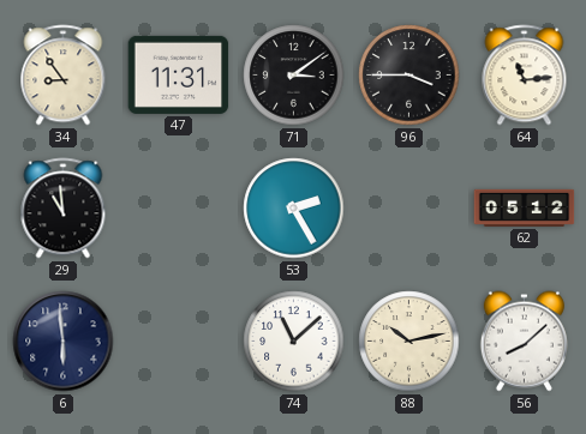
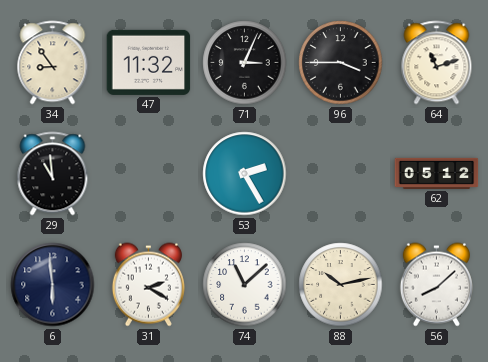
47: 11:31 -> 11:32
71: 3:09 -> 3:04
64: 11:14 -> 11:12
31: none -> 2:20
